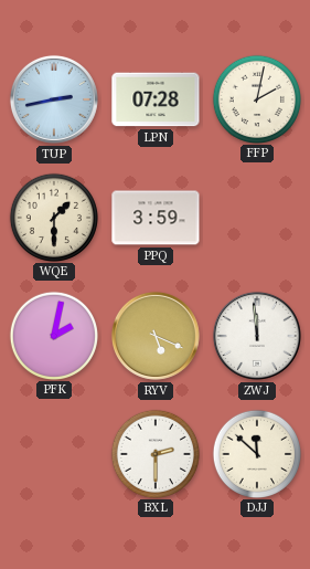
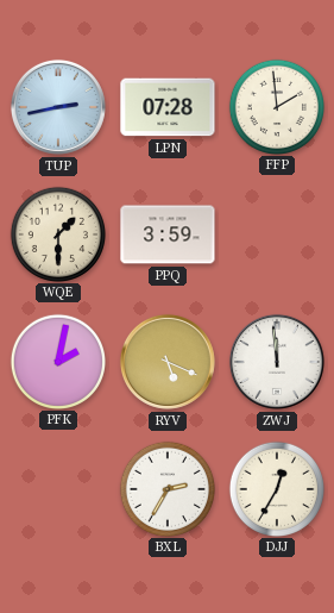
FFP: 2:02 -> 1:59
BXL: 2:30 -> 2:35
DJJ: 11:52 -> 12:35
